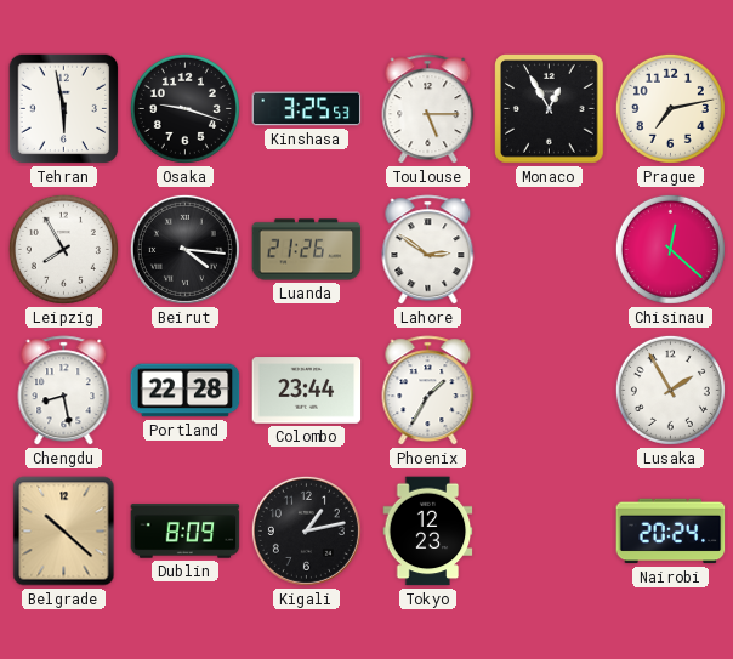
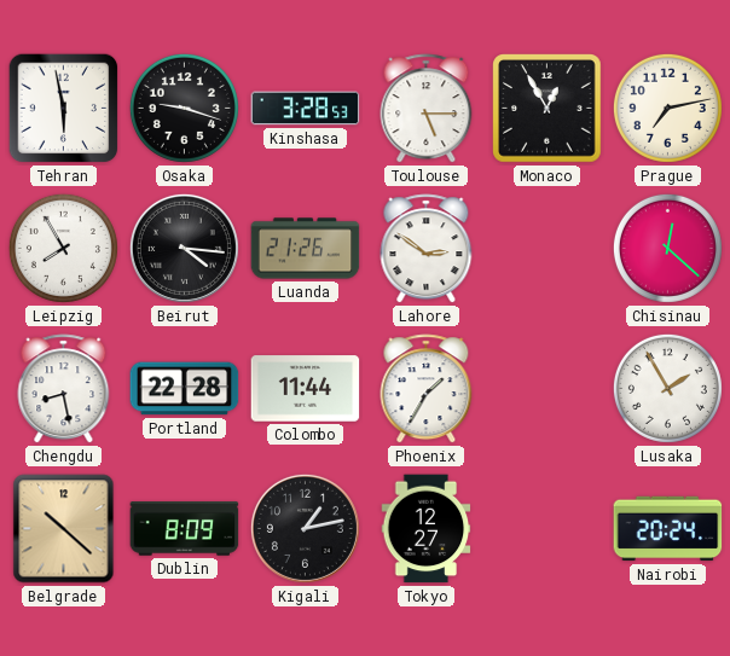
Kinshasa: 3:25 -> 3:28
Colombo: 23:44 -> 11:44
Tokyo: 12:23 -> 12:27
